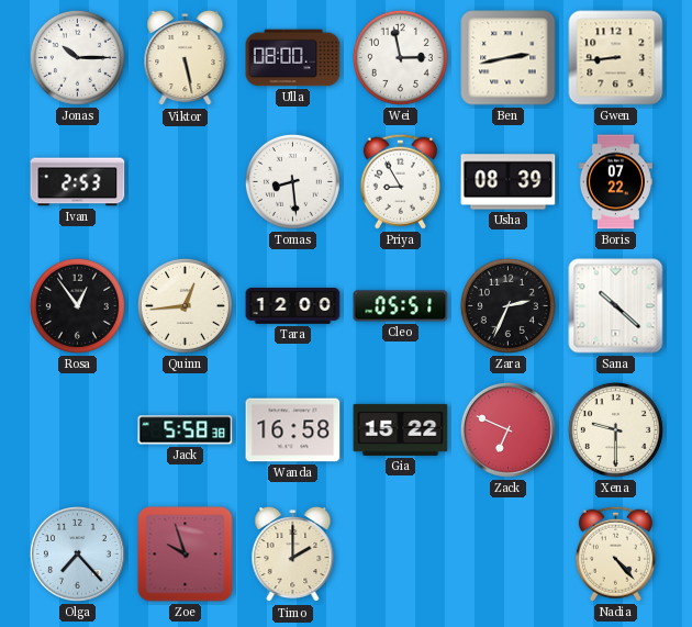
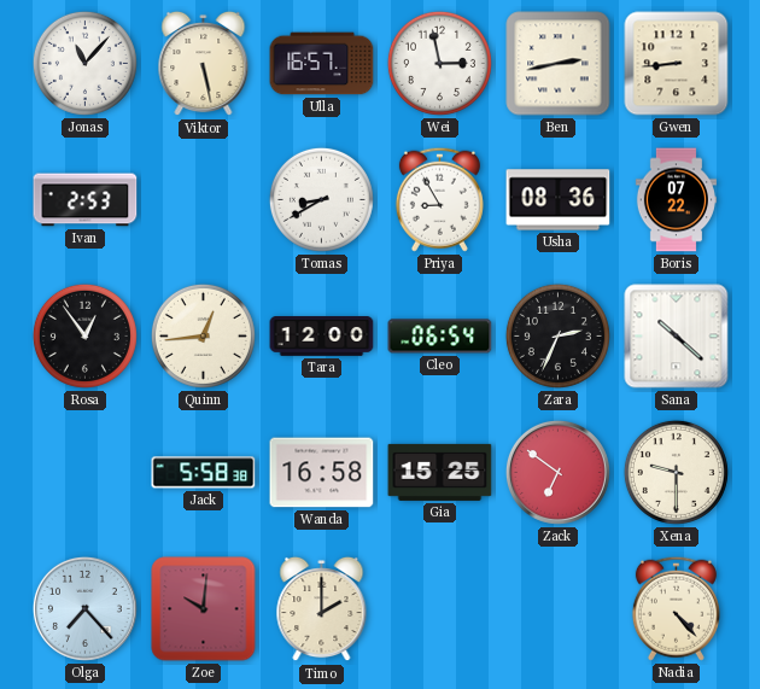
Jonas: 10:15 -> 11:07
Ulla: 08:00 -> 16:57
Tomas: 8:29 -> 8:40
Usha: 08:39 -> 08:36
Cleo: 05:51 -> 06:54
Gia: 15:22 -> 15:25
Zack: 6:49 -> 6:51
Zoe: 9:57 -> 10:01
